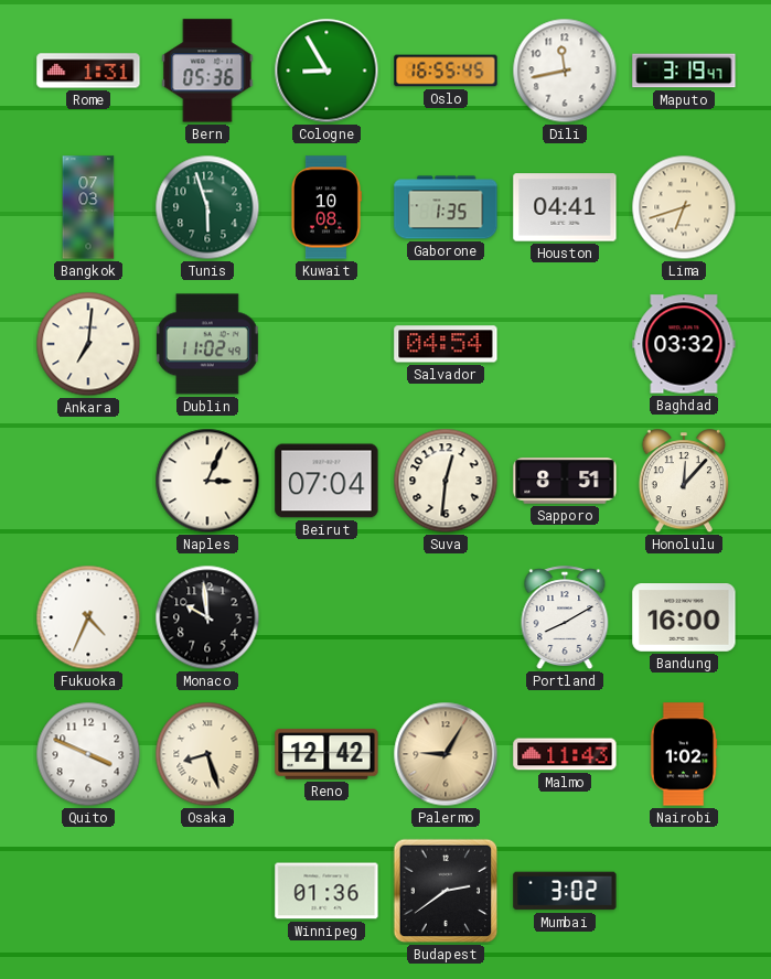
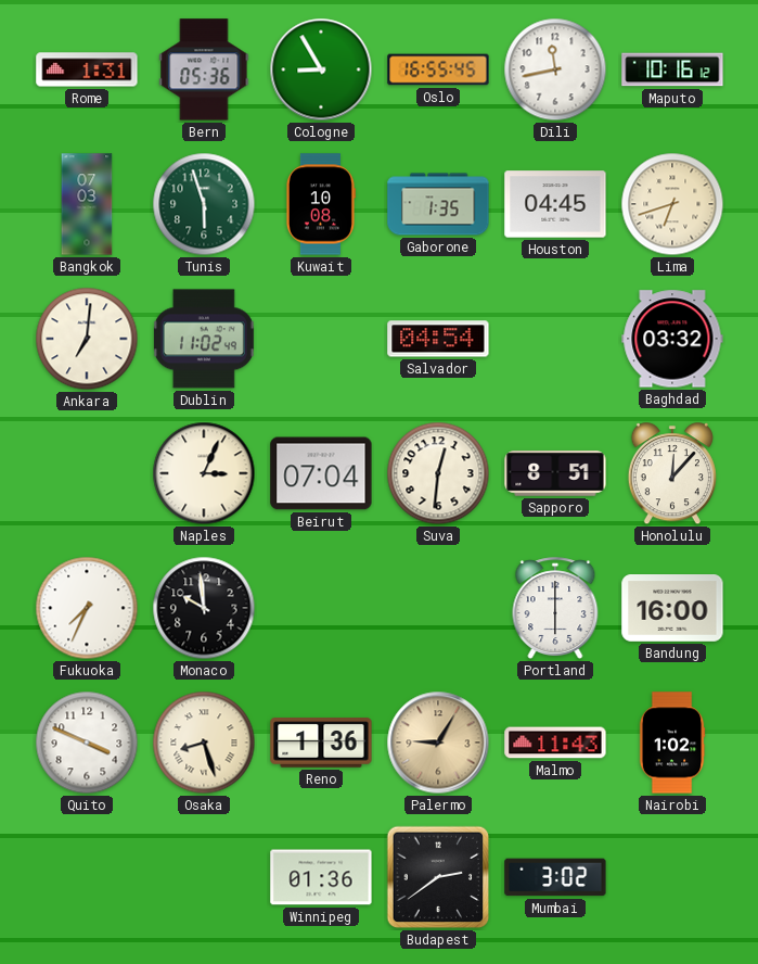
Maputo: 3:19 -> 10:16
Houston: 04:41 -> 04:45
Fukuoka: 4:34 -> 7:34
Portland: 8:10 -> 6:00
Reno: 12:42 -> 1:36
